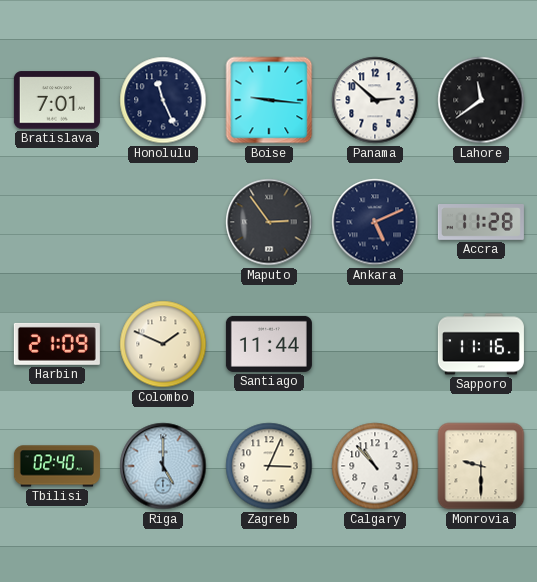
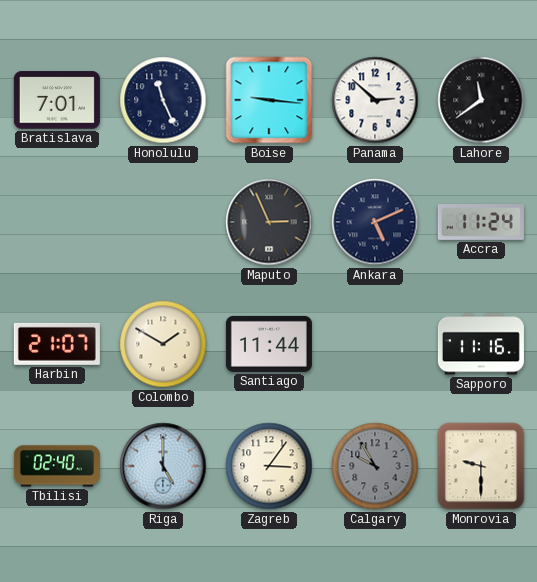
Maputo: 2:54 -> 2:56
Accra: 11:28 -> 11:24
Harbin: 21:09 -> 21:07
Colombo: 1:49 -> 1:50
Zagreb: 3:04 -> 3:06
Calgary: 10:53 -> 9:55
Calgary dial: white -> grey
